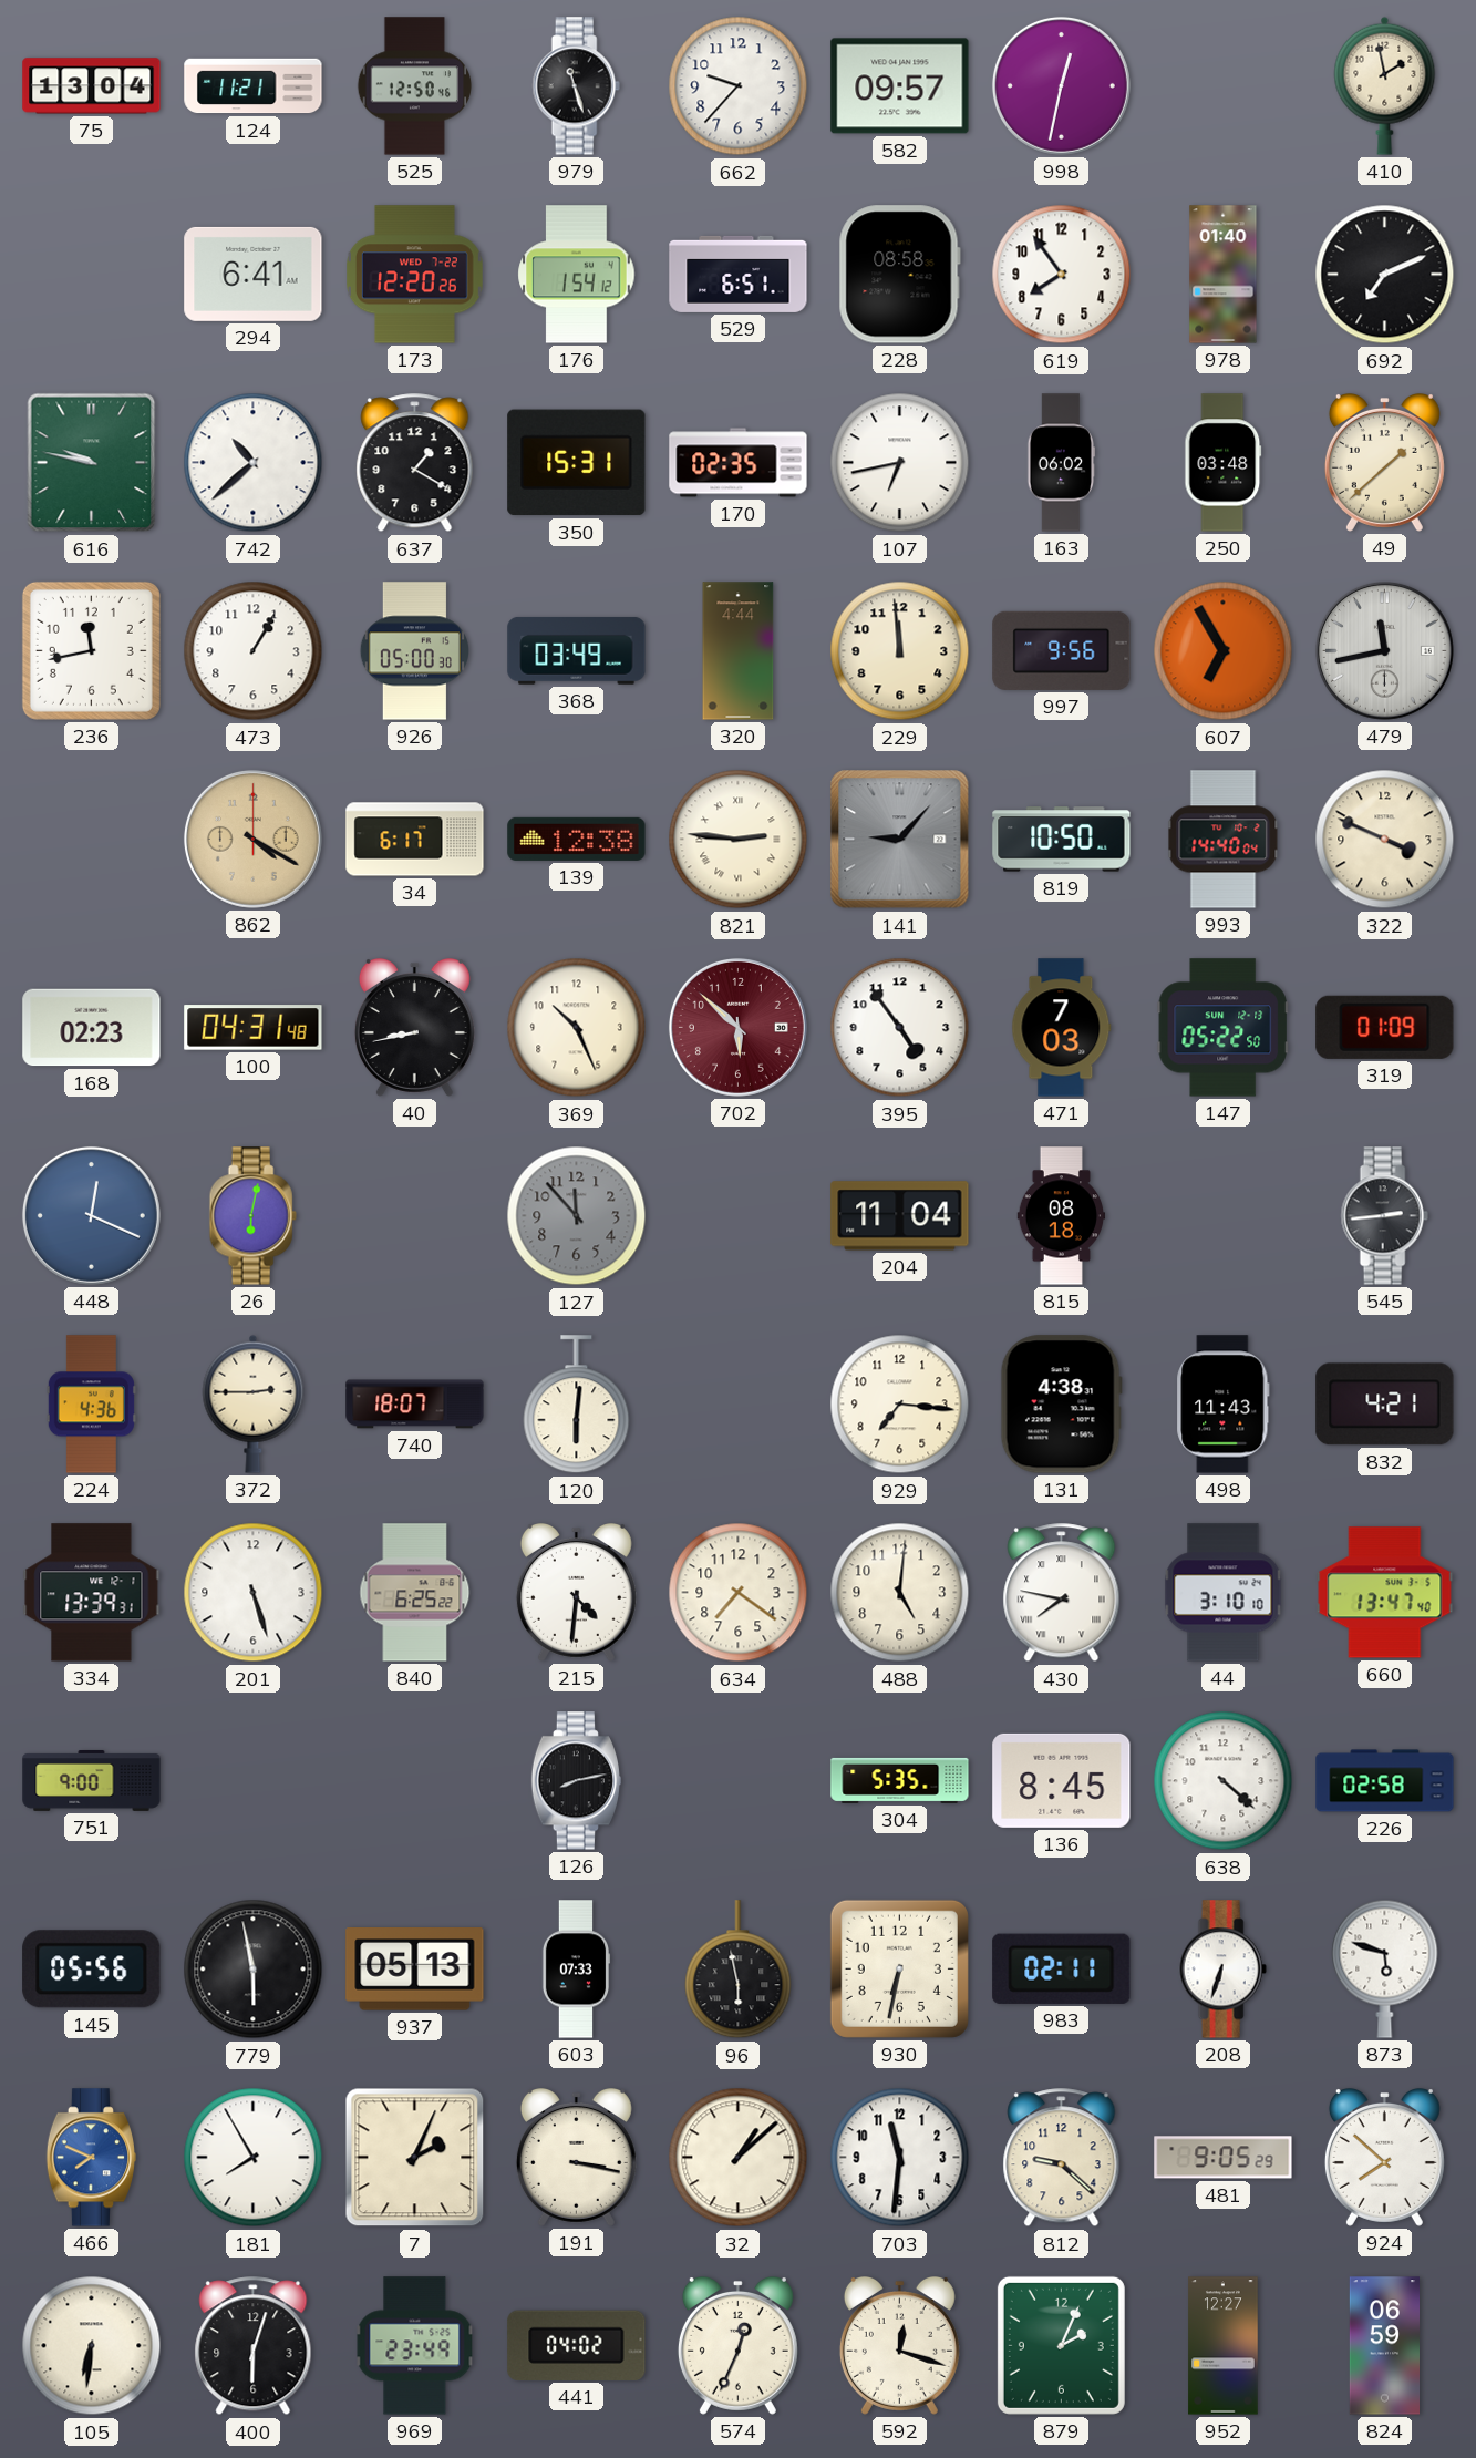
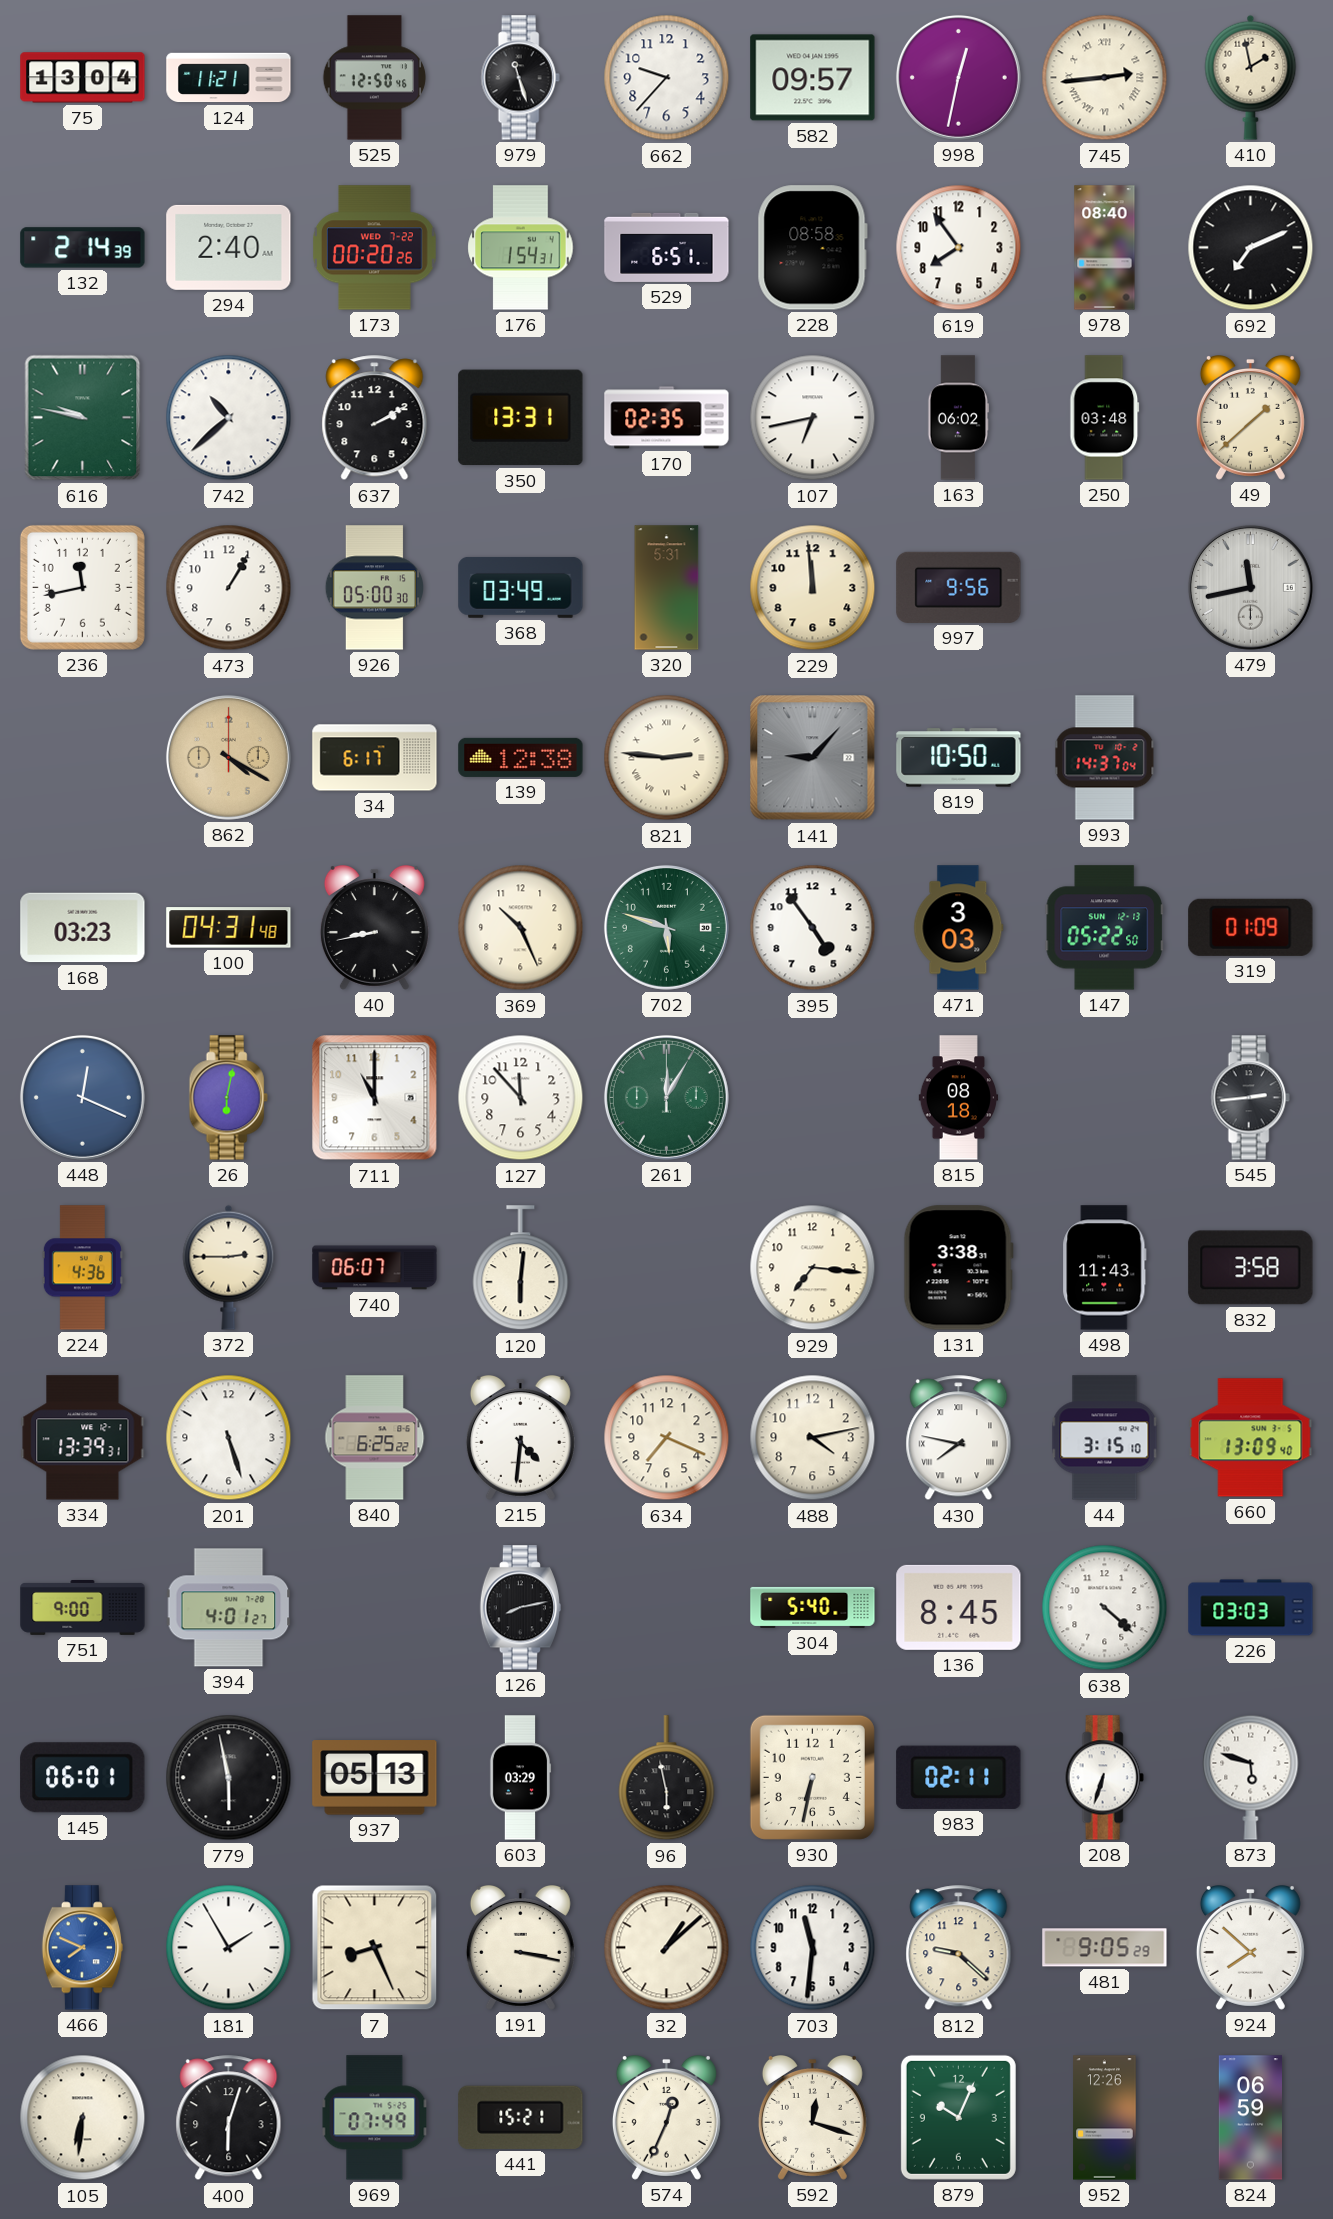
745: none -> 2:44
132: none -> 2:14
294: 6:41 -> 2:40
173: 12:20 -> 00:20
176: 1:54:12 -> 1:54:31
978: 01:40 -> 08:40
637: 1:20 -> 2:10
350: 15:31 -> 13:31
320: 4:44 -> 5:31
607: 6:55 -> none
993: 14:40 -> 14:37
322: 3:49 -> none
168: 02:23 -> 03:23
702: 5:52 -> 5:48
702 dial: burgundy -> green
471: 7:03 -> 3:03
711: none -> 11:00
127 dial: grey -> white
261: none -> 12:05
204: 11:04 -> none
740: 18:07 -> 06:07
131: 4:38 -> 3:38
832: 4:21 -> 3:58
634: 7:21 -> 7:19
488: 5:01 -> 4:13
44: 3:10 -> 3:15
660: 13:47 -> 13:09
394: none -> 4:01
304: 5:35 -> 5:40
226: 02:58 -> 03:03
145: 05:56 -> 06:01
603: 07:33 -> 03:29
181: 7:55 -> 1:55
7: 2:04 -> 8:26
969: 23:49 -> 07:49
441: 04:02 -> 15:21
879: 2:04 -> 10:04
952: 12:27 -> 12:26
